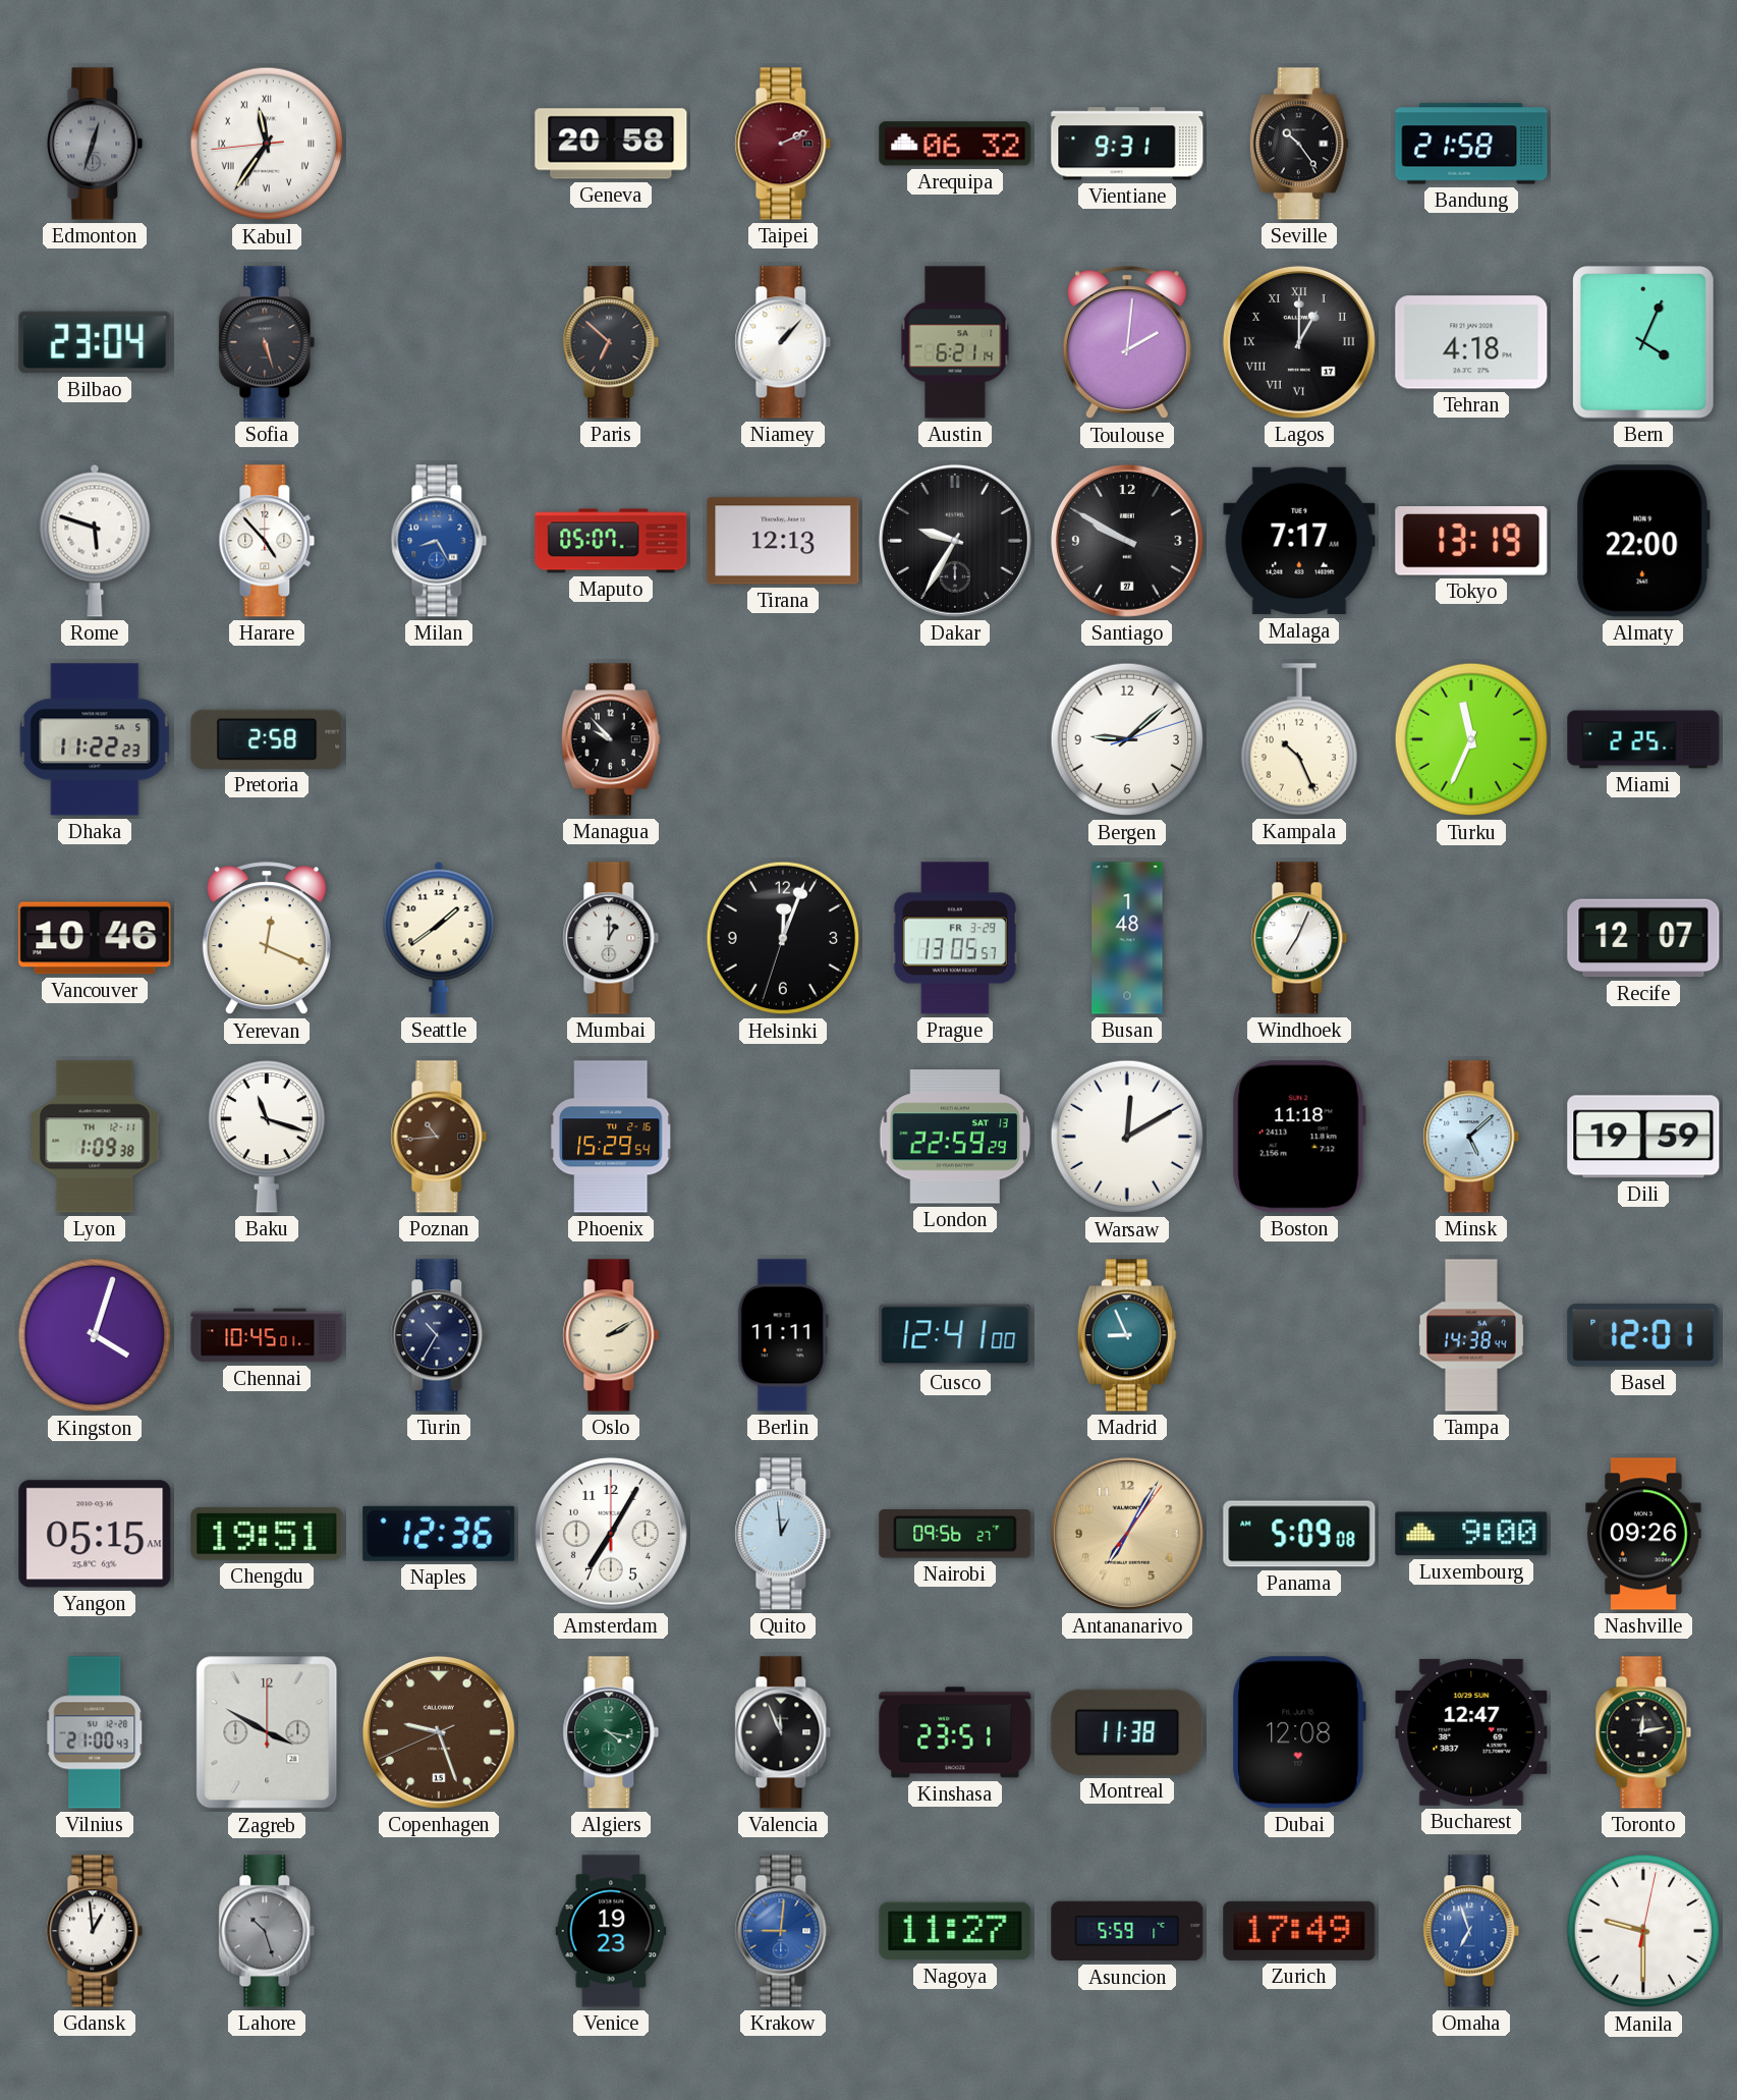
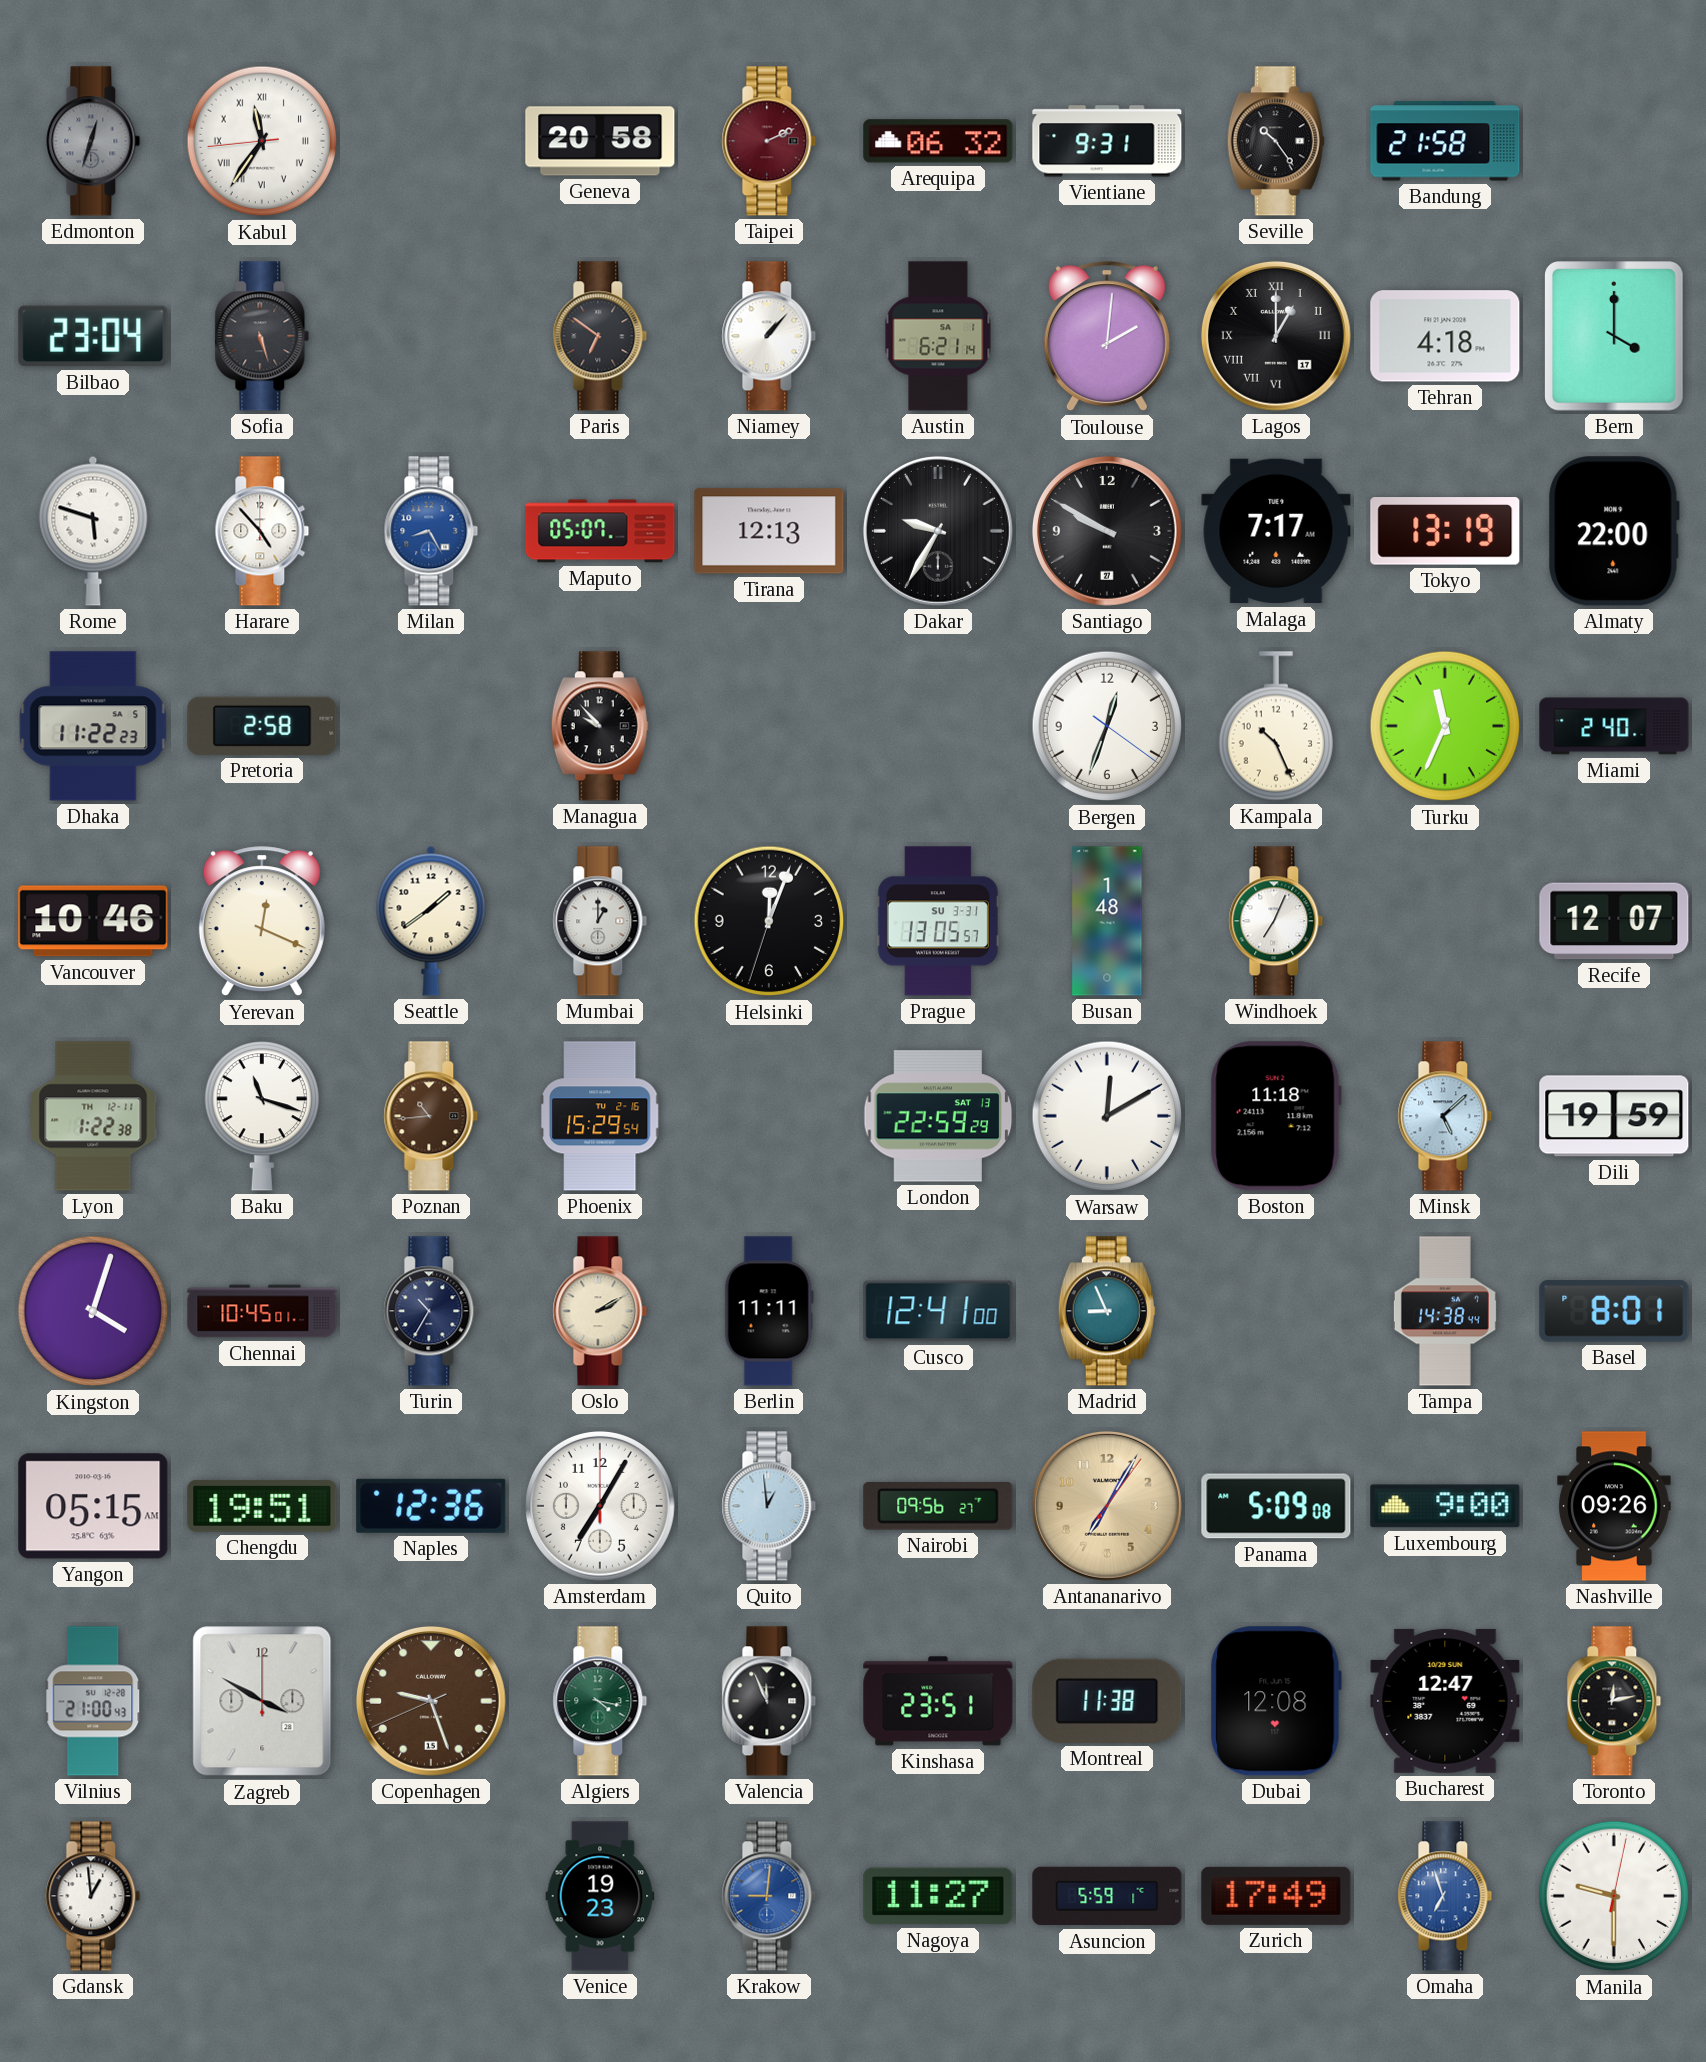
Paris: 6:52 -> 6:51
Bern: 4:04 -> 4:00
Bergen: 9:08 -> 12:33
Miami: 2:25 -> 2:40
Prague date: FR 3-29 -> SU 3-31
Lyon: 1:09 -> 1:22
Basel: 12:01 -> 8:01
Lahore: 10:27 -> none
